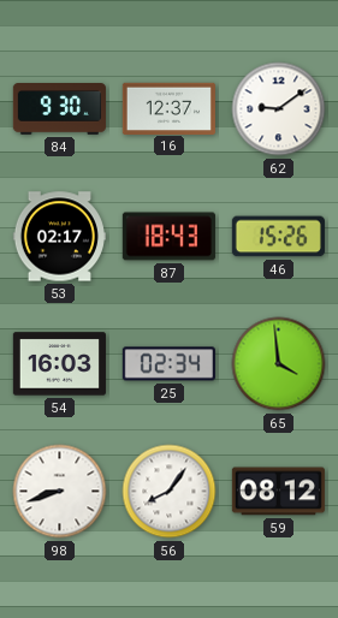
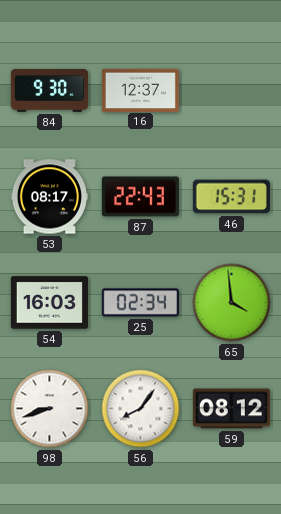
62: 9:09 -> none
53: 02:17 -> 08:17
87: 18:43 -> 22:43
46: 15:26 -> 15:31
